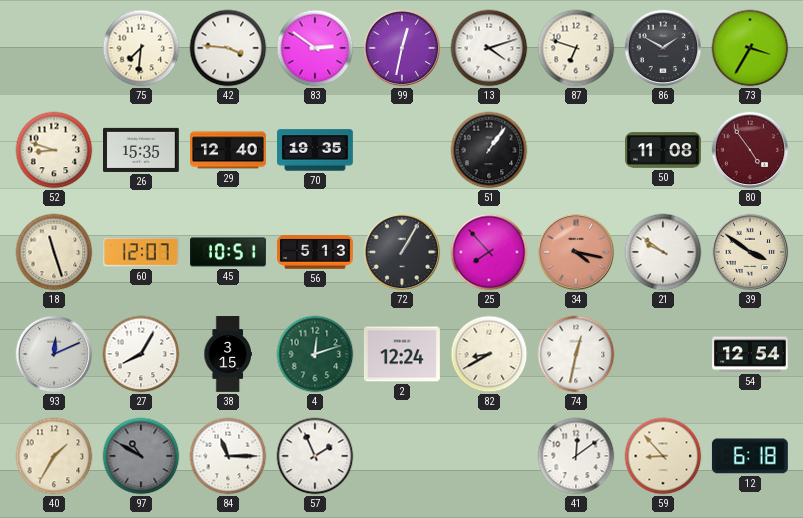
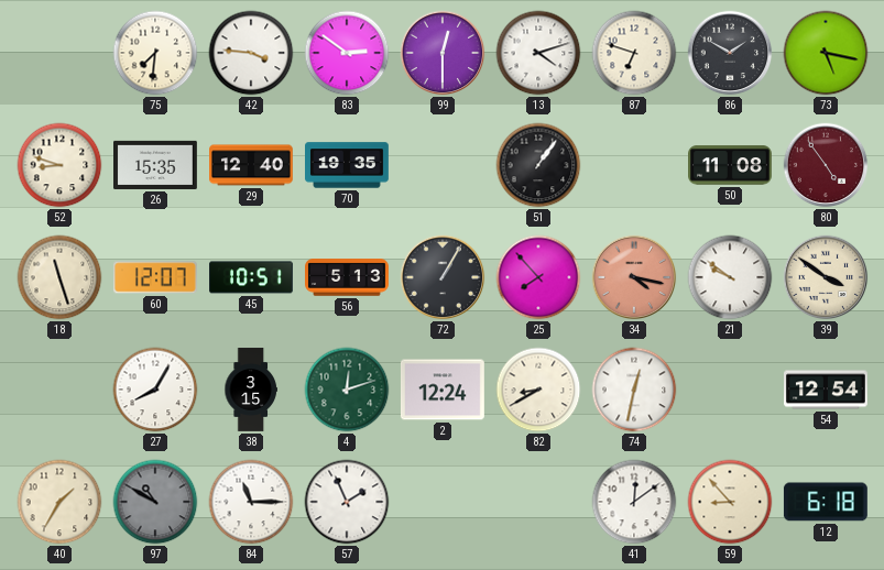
99: 12:32 -> 12:30
73: 3:35 -> 5:17
93: 12:11 -> none
